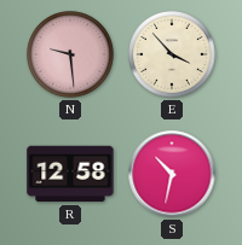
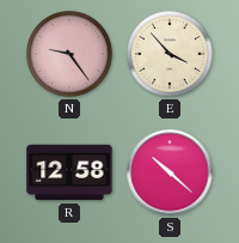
N: 9:29 -> 9:24
S: 10:32 -> 10:22
